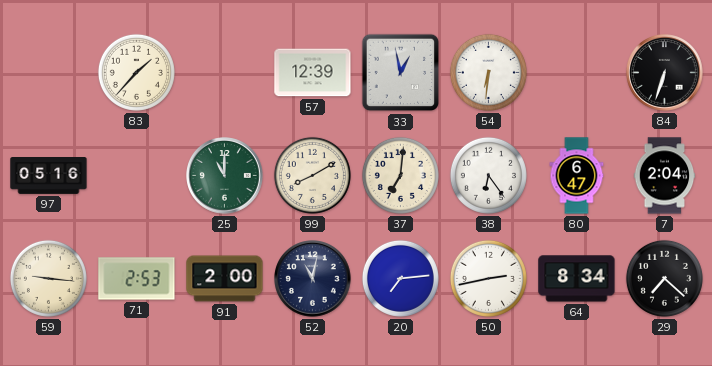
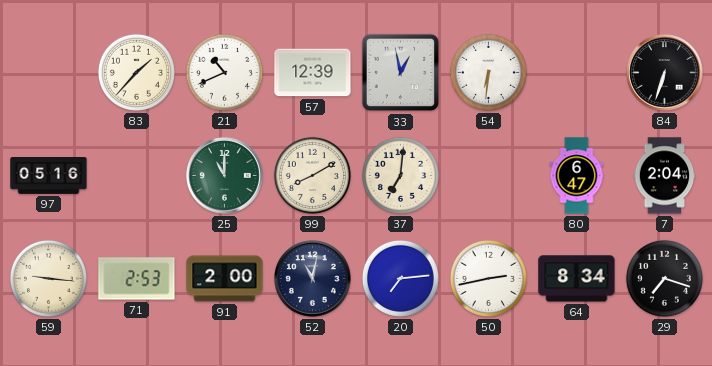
21: none -> 10:41
38: 6:24 -> none
29: 7:22 -> 7:18
